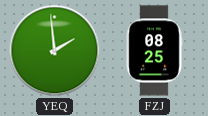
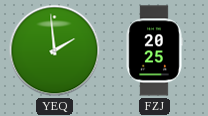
FZJ: 08:25 -> 20:25
